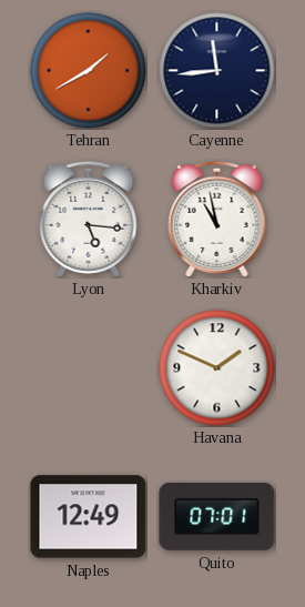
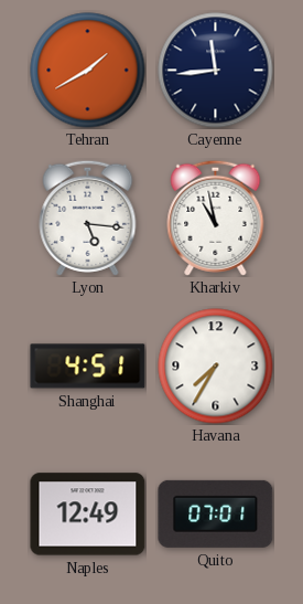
Shanghai: none -> 4:51
Havana: 1:49 -> 7:35
